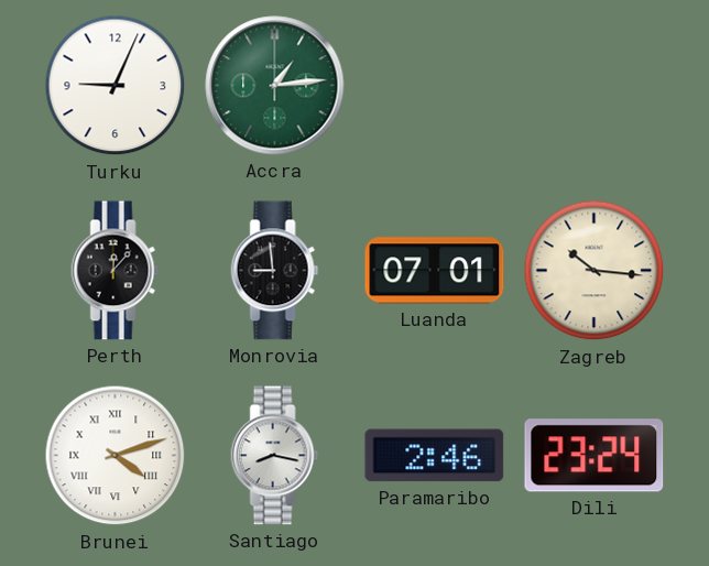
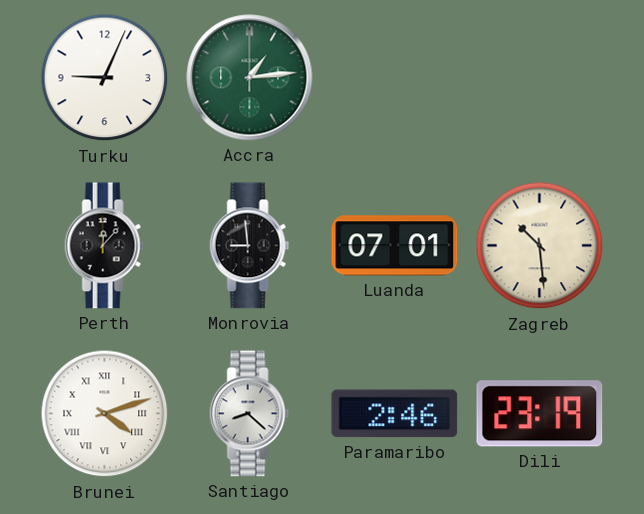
Zagreb: 10:16 -> 10:29
Santiago: 8:17 -> 8:22
Dili: 23:24 -> 23:19
